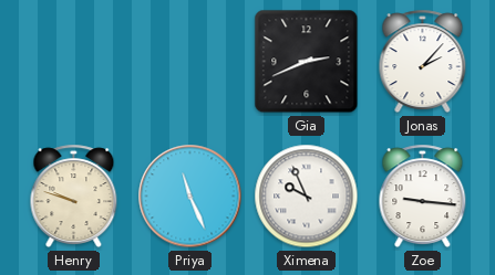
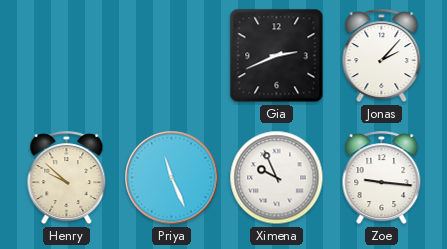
Henry: 9:48 -> 9:52
